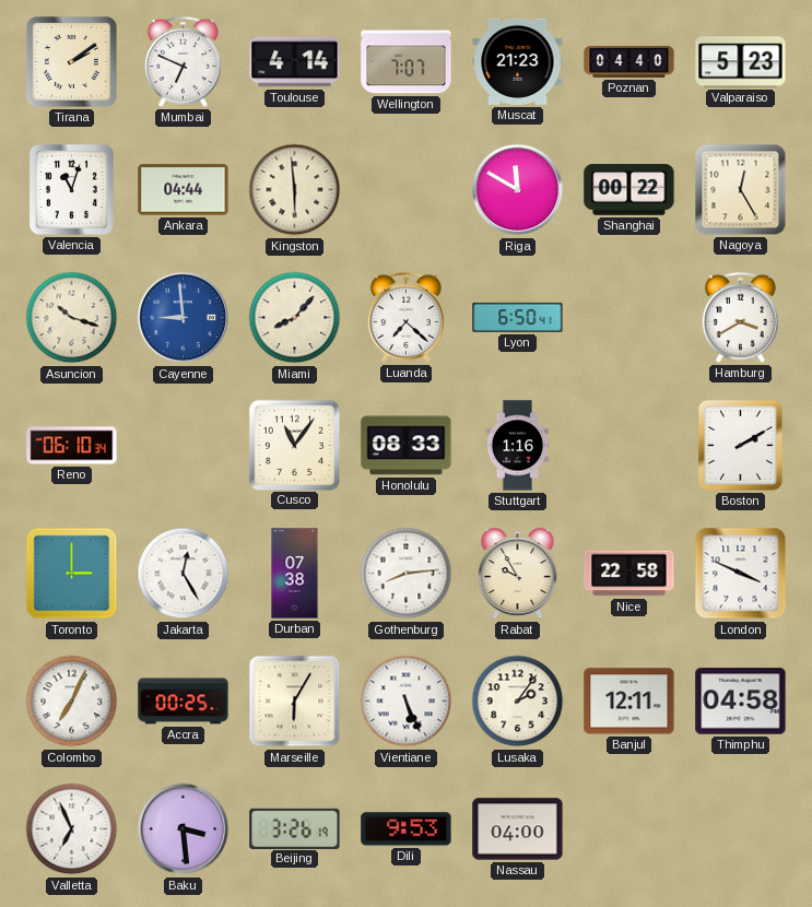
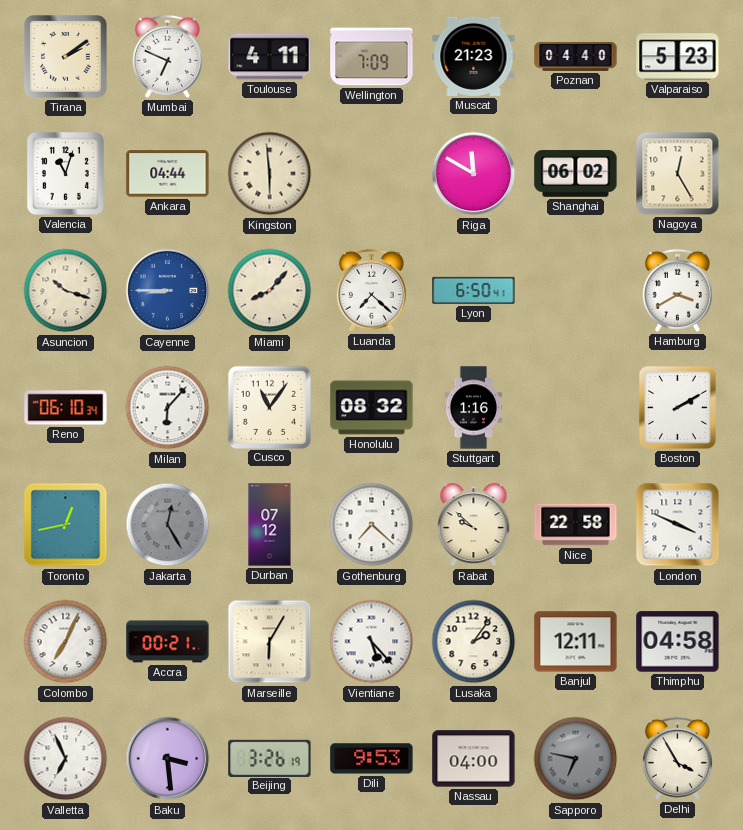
Toulouse: 4:14 -> 4:11
Wellington: 7:07 -> 7:09
Shanghai: 00:22 -> 06:02
Cayenne: 8:59 -> 8:45
Milan: none -> 6:07
Honolulu: 08:33 -> 08:32
Toronto: 3:00 -> 12:43
Jakarta dial: white -> grey
Durban: 07:38 -> 07:12
Gothenburg: 8:14 -> 7:22
Rabat: 9:55 -> 9:52
Accra: 00:25 -> 00:21
Vientiane: 5:26 -> 5:23
Sapporo: none -> 6:47
Delhi: none -> 3:55
